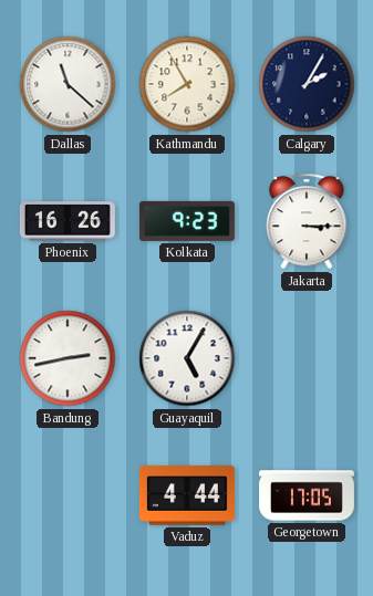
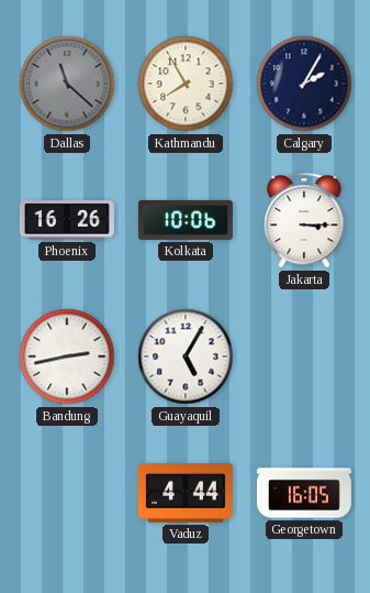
Dallas dial: white -> grey
Kolkata: 9:23 -> 10:06
Georgetown: 17:05 -> 16:05
